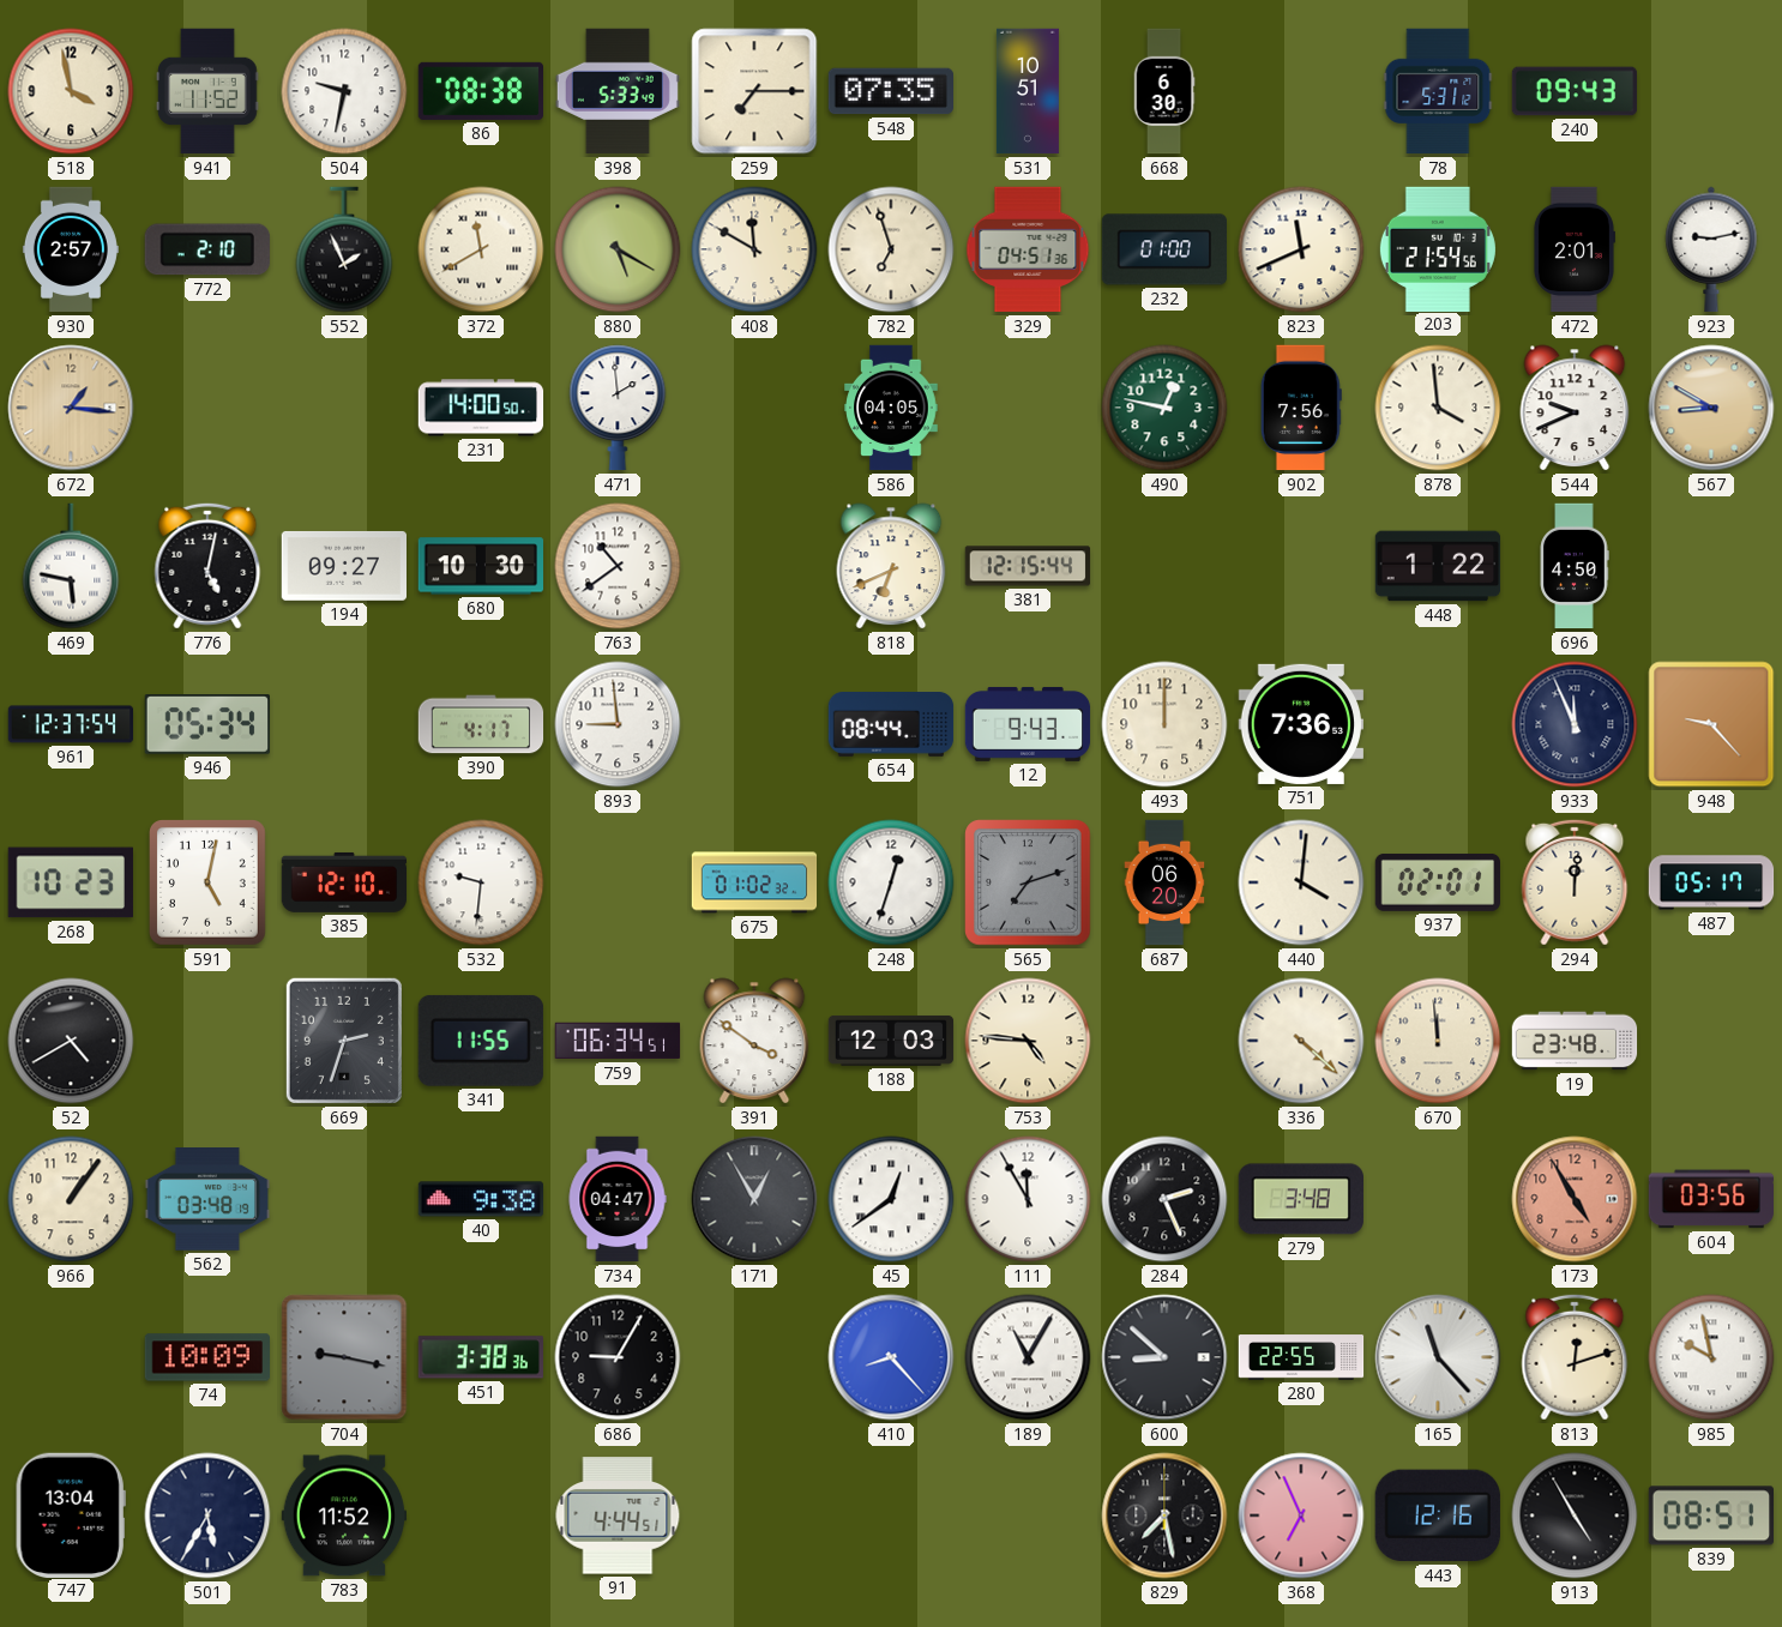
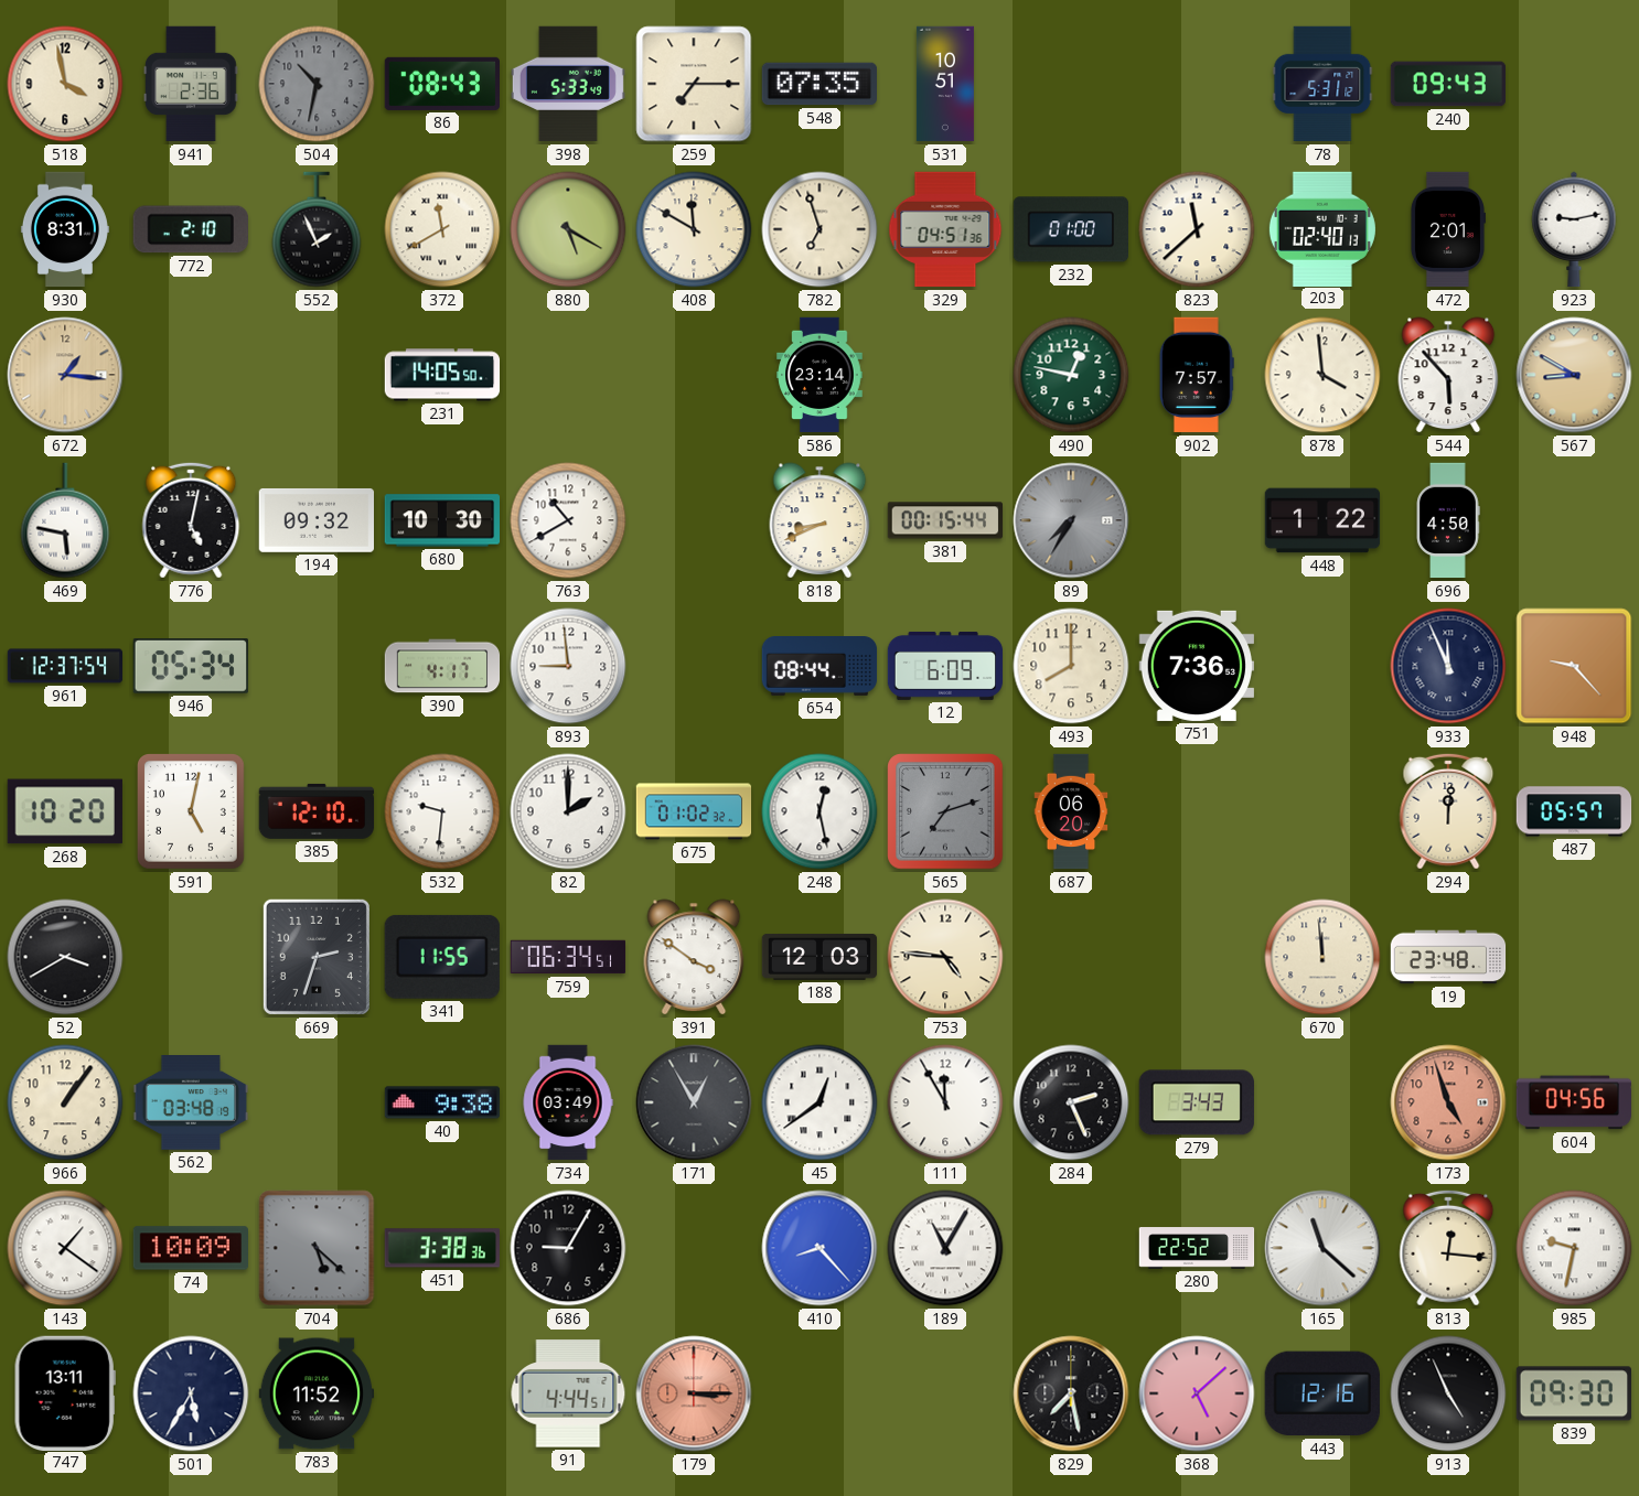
941: 11:52 -> 2:36
504: 9:32 -> 10:32
504 dial: white -> grey
86: 08:38 -> 08:43
668: 6:30 -> none
930: 2:57 -> 8:31
823: 11:41 -> 11:38
203: 21:54 -> 02:40
231: 14:00 -> 14:05
471: 1:59 -> none
586: 04:05 -> 23:14
902: 7:56 -> 7:57
544: 9:41 -> 5:53
194: 09:27 -> 09:32
763: 10:39 -> 10:40
818: 6:41 -> 8:41
381: 12:15 -> 00:15
89: none -> 7:35
12: 9:43 -> 6:09
493: 12:00 -> 8:00
268: 10:23 -> 10:20
82: none -> 2:00
248: 12:33 -> 12:28
440: 4:01 -> none
937: 02:01 -> none
487: 05:17 -> 05:57
52: 4:40 -> 3:40
336: 4:22 -> none
734: 04:47 -> 03:49
279: 3:48 -> 3:43
173: 4:55 -> 4:57
604: 03:56 -> 04:56
143: none -> 1:21
704: 9:17 -> 5:22
600: 8:52 -> none
280: 22:55 -> 22:52
165: 11:23 -> 11:22
813: 12:12 -> 12:16
985: 9:58 -> 9:32
747: 13:04 -> 13:11
179: none -> 3:15
368: 6:56 -> 5:08
913: 4:55 -> 4:56
839: 08:51 -> 09:30
